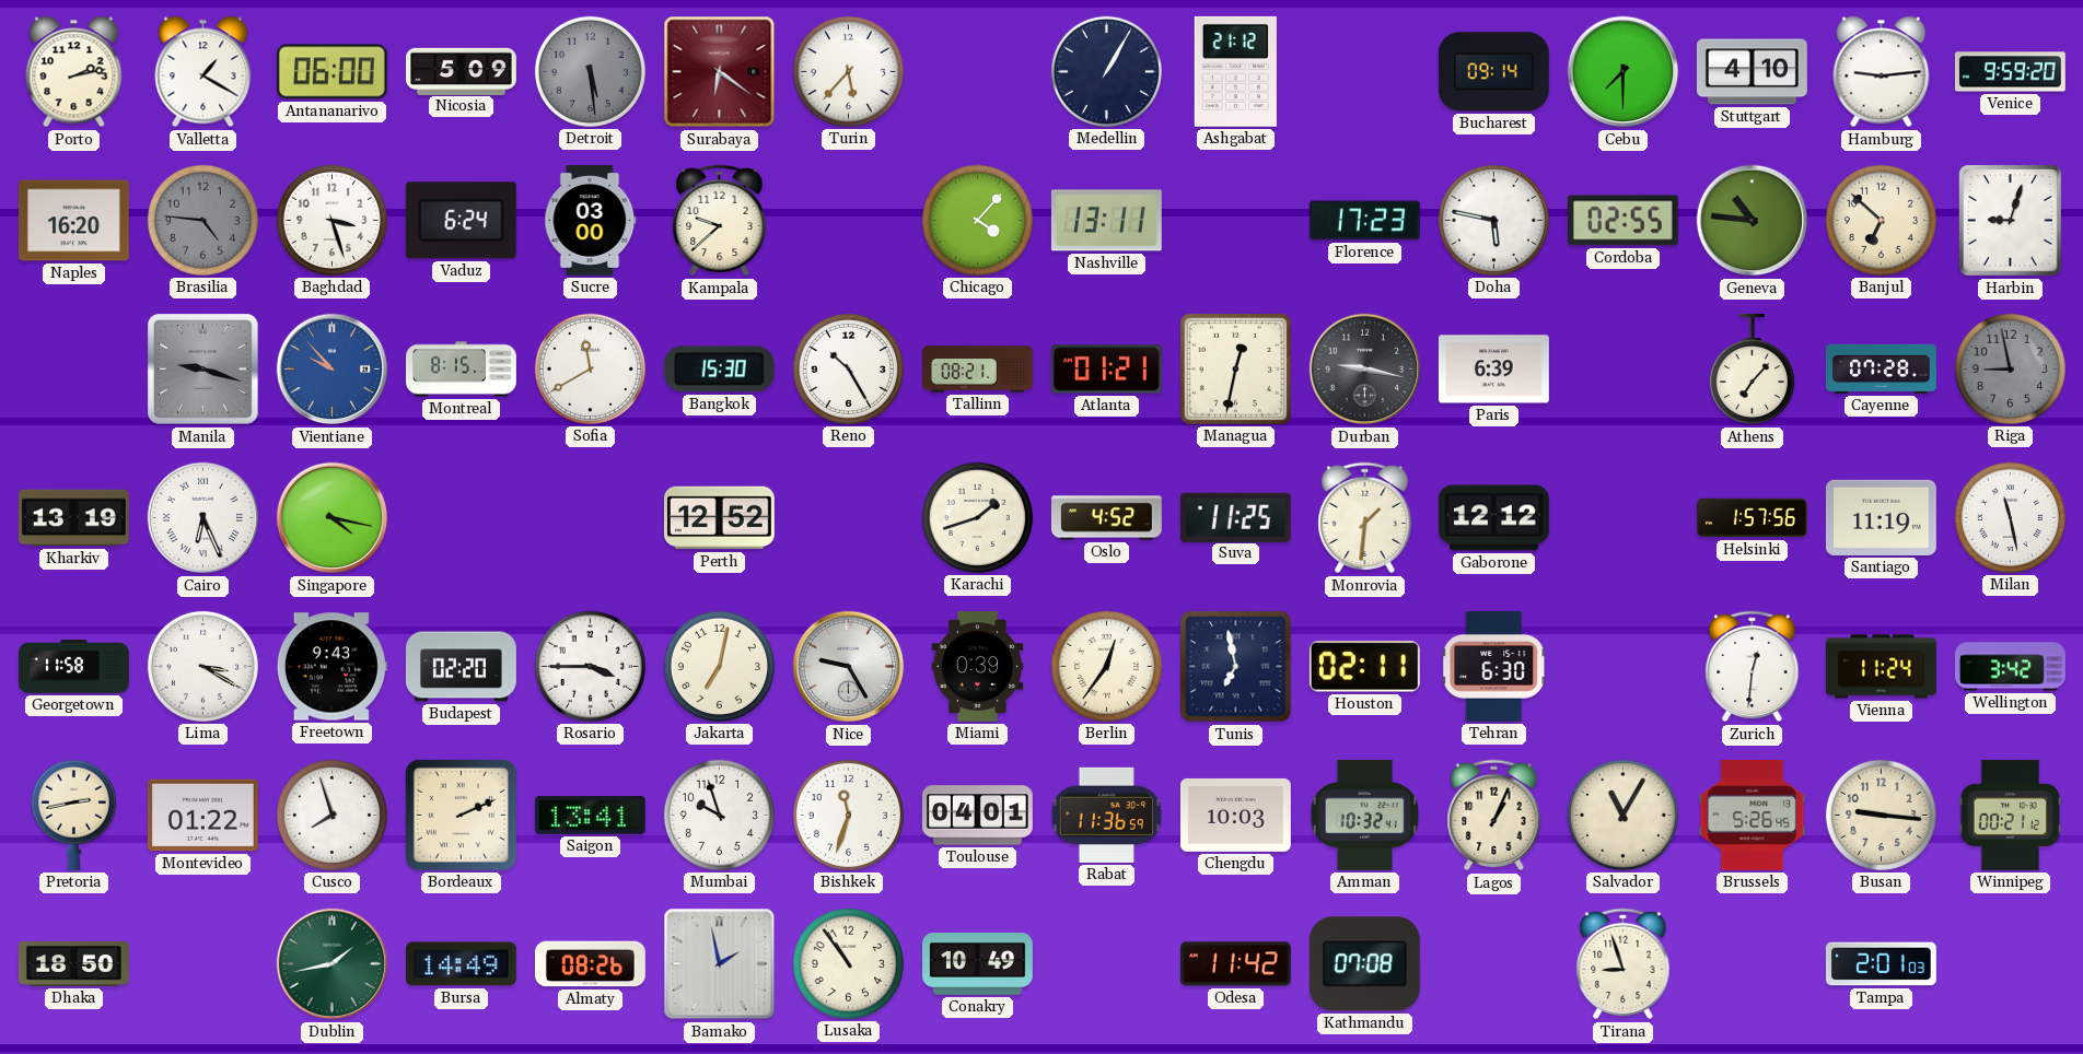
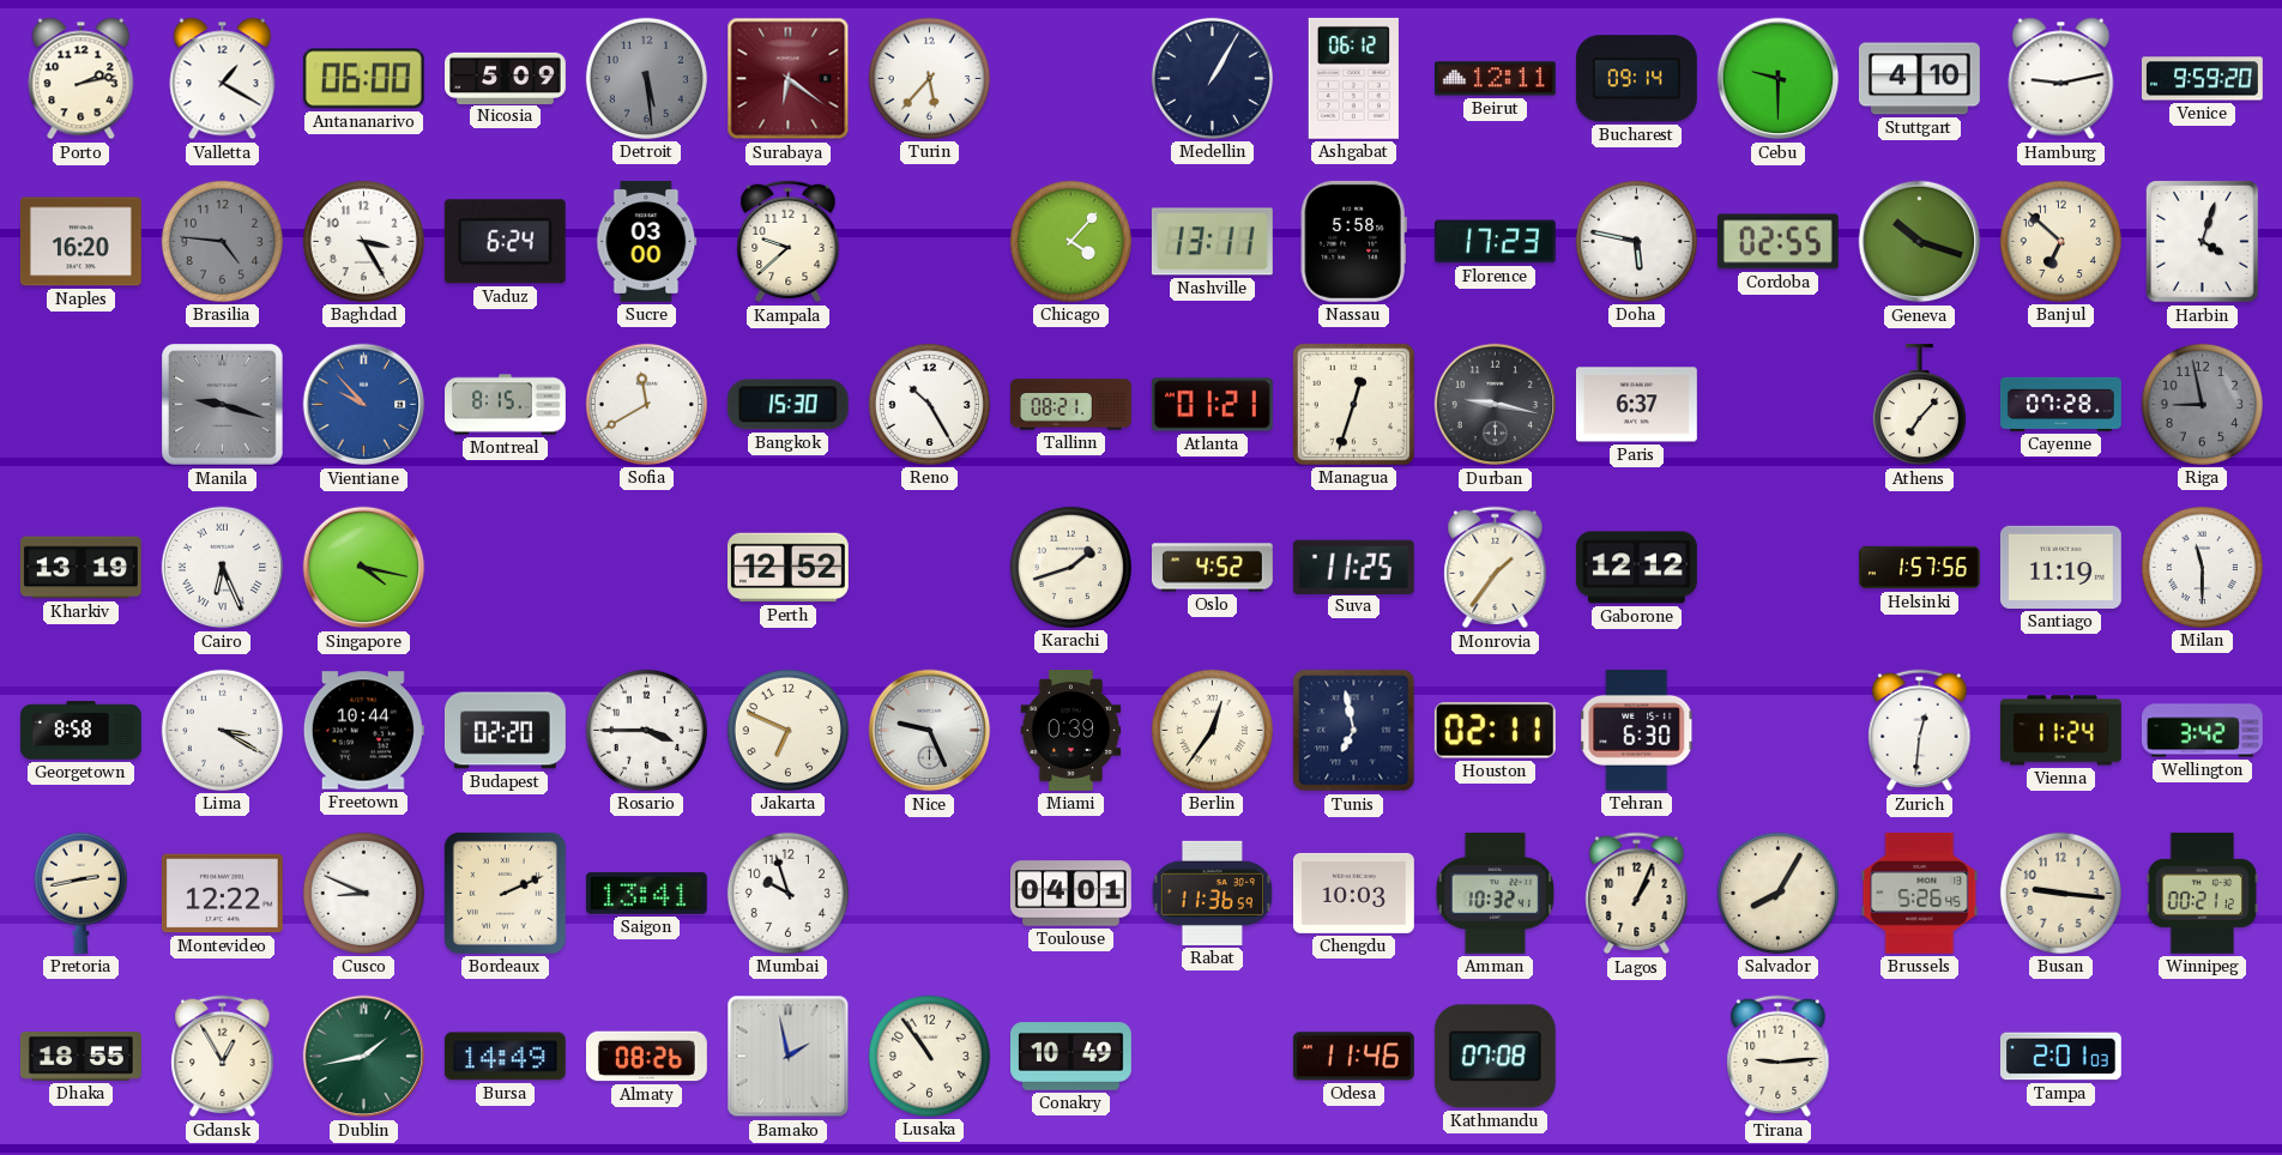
Ashgabat: 21:12 -> 06:12
Beirut: none -> 12:11
Cebu: 7:30 -> 9:30
Hamburg: 9:14 -> 9:13
Baghdad: 3:27 -> 3:25
Nassau: none -> 5:58
Geneva: 10:46 -> 10:18
Harbin: 9:03 -> 4:03
Managua: 12:32 -> 12:33
Paris: 6:39 -> 6:37
Monrovia: 1:31 -> 1:36
Milan: 11:28 -> 11:30
Georgetown: 11:58 -> 8:58
Freetown: 9:43 -> 10:44
Jakarta: 7:02 -> 6:49
Nice: 9:25 -> 9:26
Montevideo: 01:22 -> 12:22
Cusco: 7:57 -> 8:49
Bishkek: 11:33 -> none
Salvador: 11:05 -> 8:05
Dhaka: 18:50 -> 18:55
Gdansk: none -> 12:55
Odesa: 11:42 -> 11:46
Tirana: 8:57 -> 9:14
